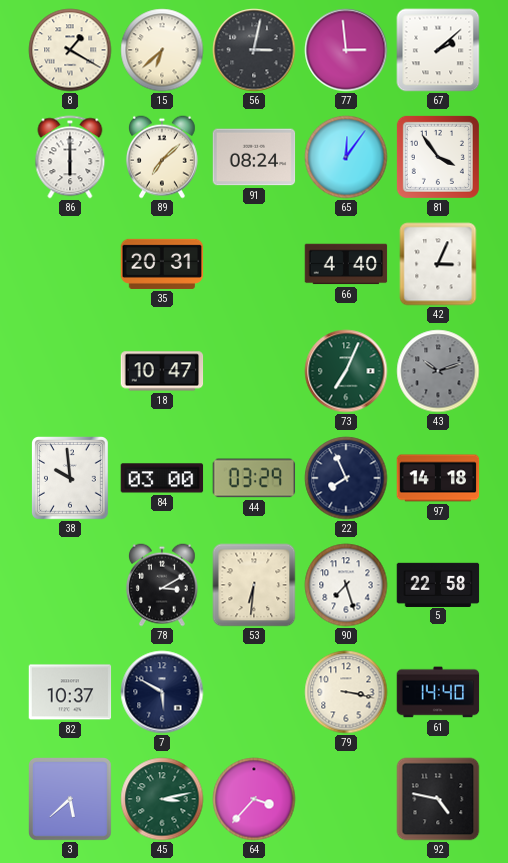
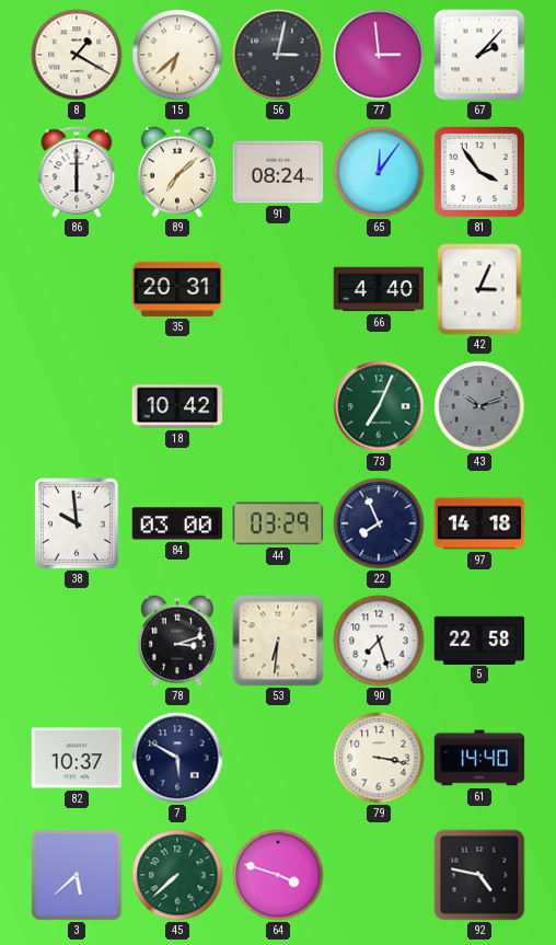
67: 2:08 -> 2:07
18: 10:47 -> 10:42
78: 3:10 -> 3:12
45: 3:13 -> 7:38
64: 3:37 -> 3:48
